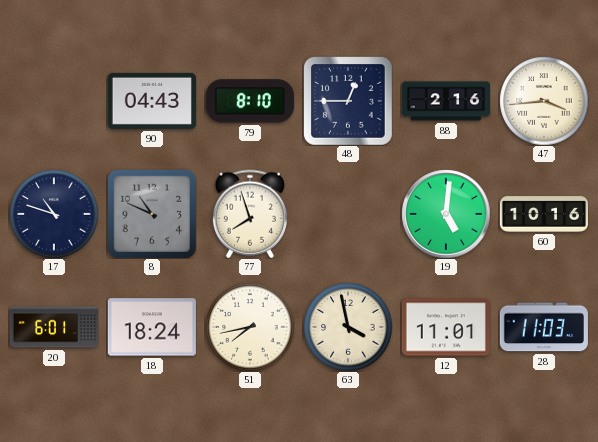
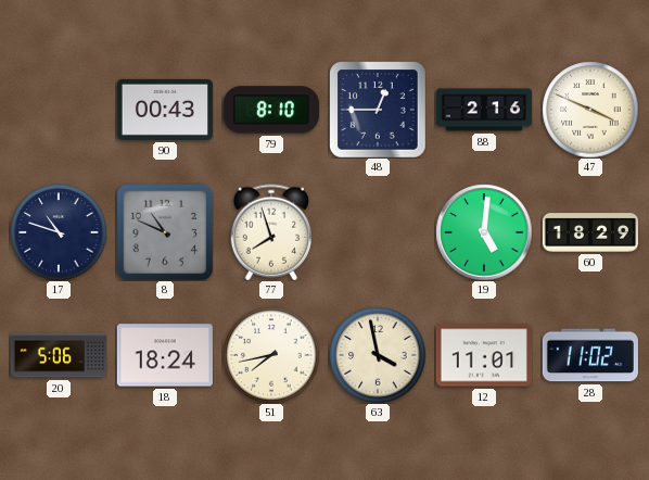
90: 04:43 -> 00:43
47: 3:44 -> 3:49
60: 10:16 -> 18:29
20: 6:01 -> 5:06
28: 11:03 -> 11:02
